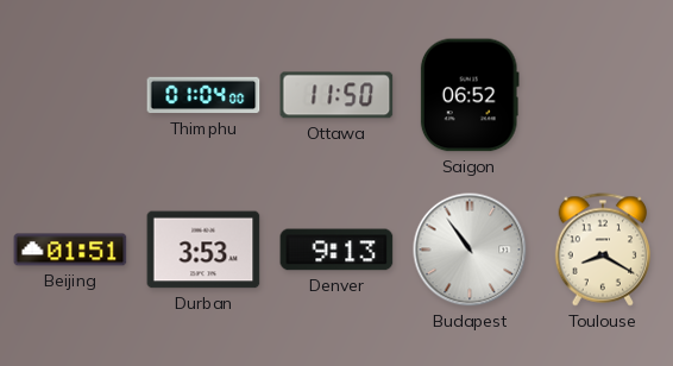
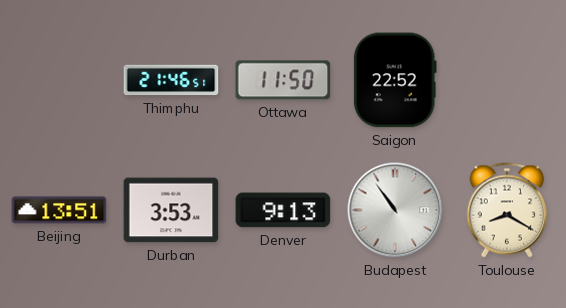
Thimphu: 01:04 -> 21:46
Saigon: 06:52 -> 22:52
Beijing: 01:51 -> 13:51
